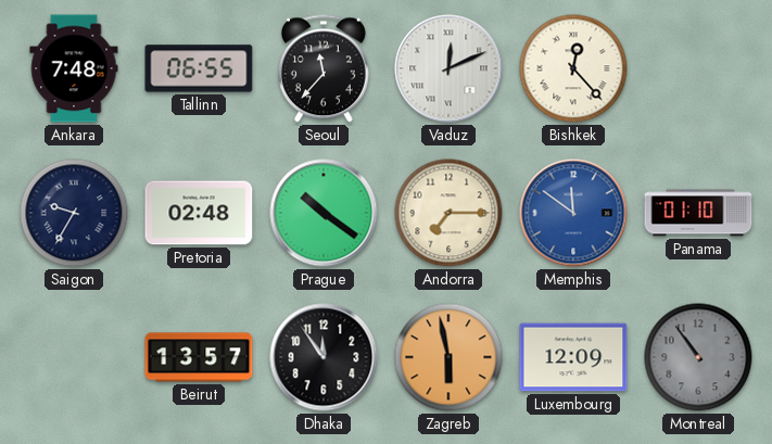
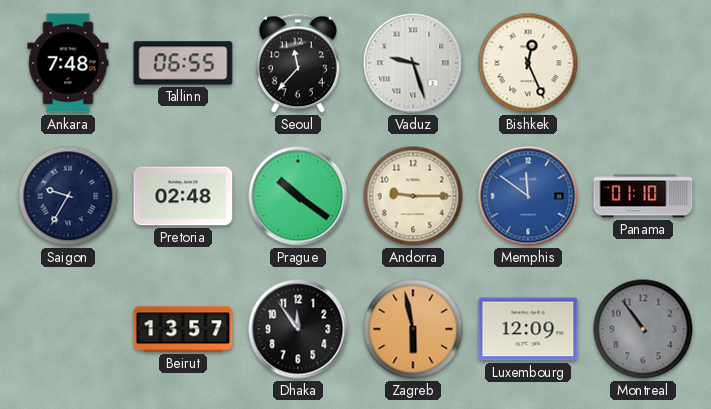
Vaduz: 12:11 -> 9:27
Bishkek: 12:23 -> 12:26
Andorra: 7:15 -> 9:15
